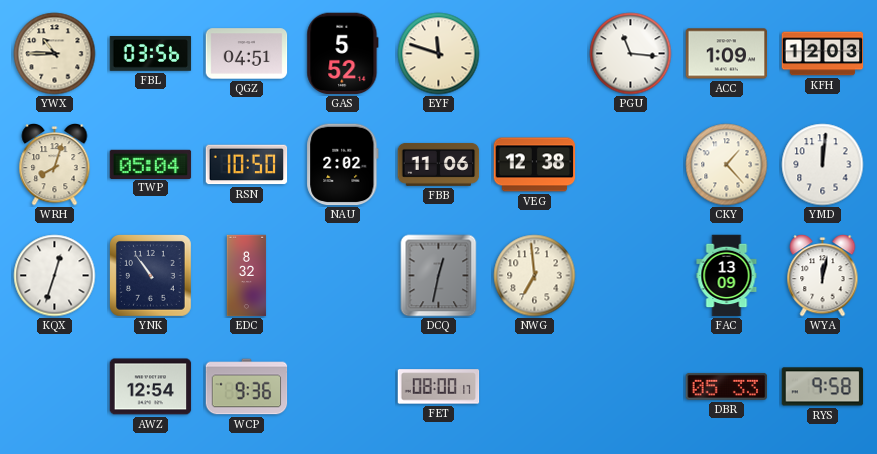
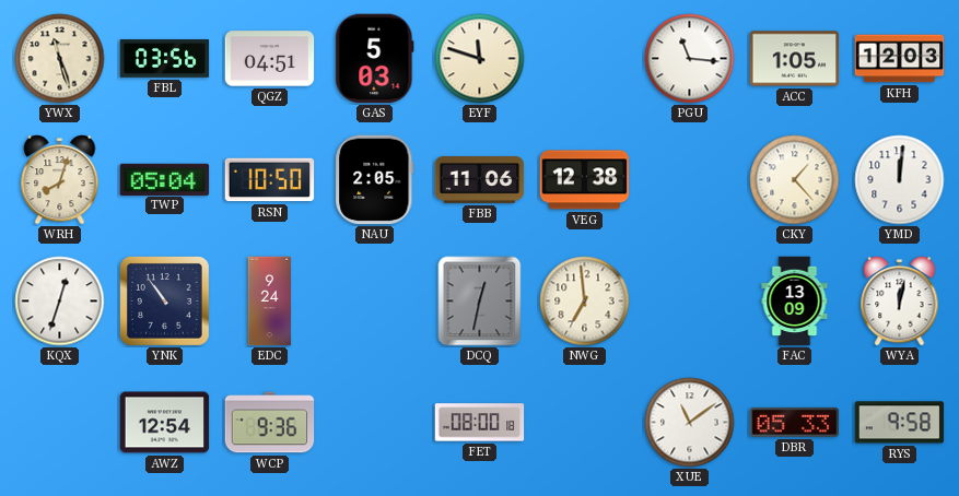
YWX: 10:45 -> 11:27
GAS: 5:52 -> 5:03
ACC: 1:09 -> 1:05
NAU: 2:02 -> 2:05
EDC: 8:32 -> 9:24
FET: 08:00:17 -> 08:00:18
XUE: none -> 11:09
